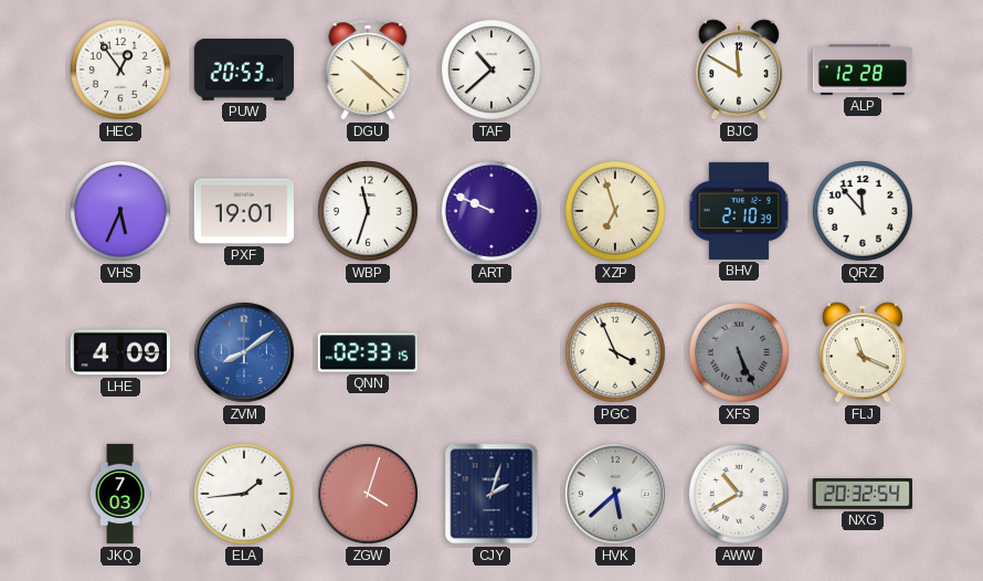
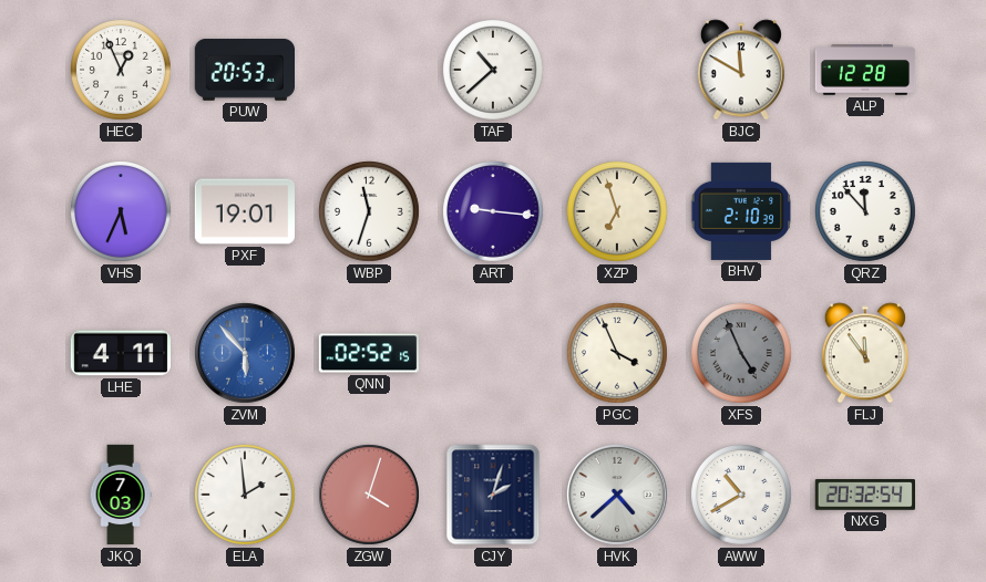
HEC: 12:54 -> 12:56
DGU: 10:22 -> none
ART: 9:49 -> 9:16
LHE: 4:09 -> 4:11
ZVM: 8:09 -> 5:53
QNN: 02:33 -> 02:52
XFS: 5:26 -> 4:56
FLJ: 11:19 -> 11:54
ELA: 1:44 -> 1:59
HVK: 5:38 -> 4:38
